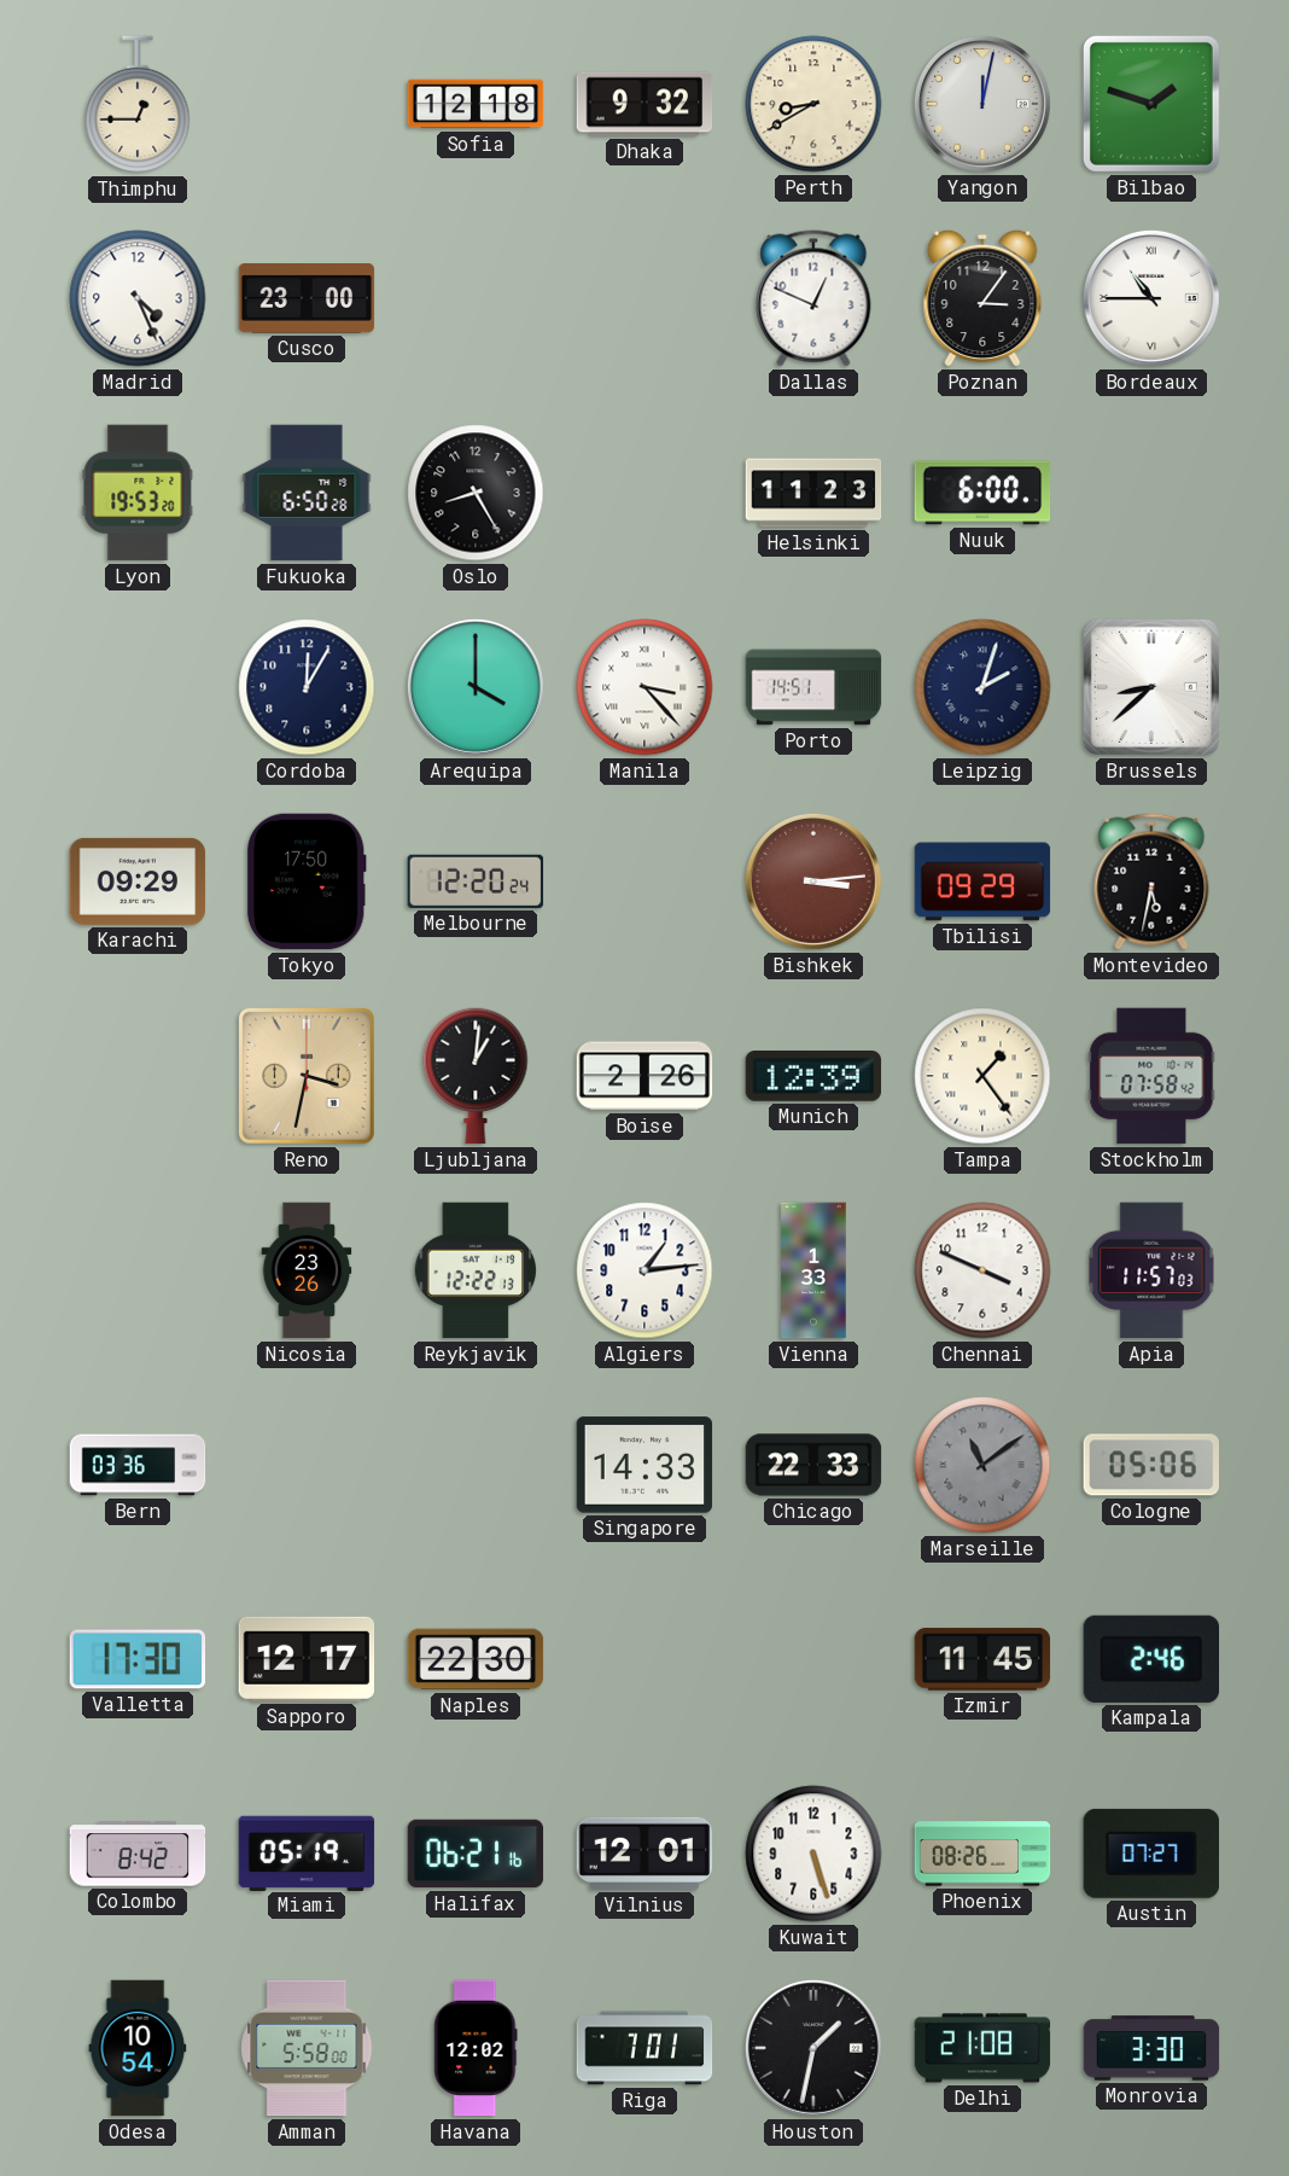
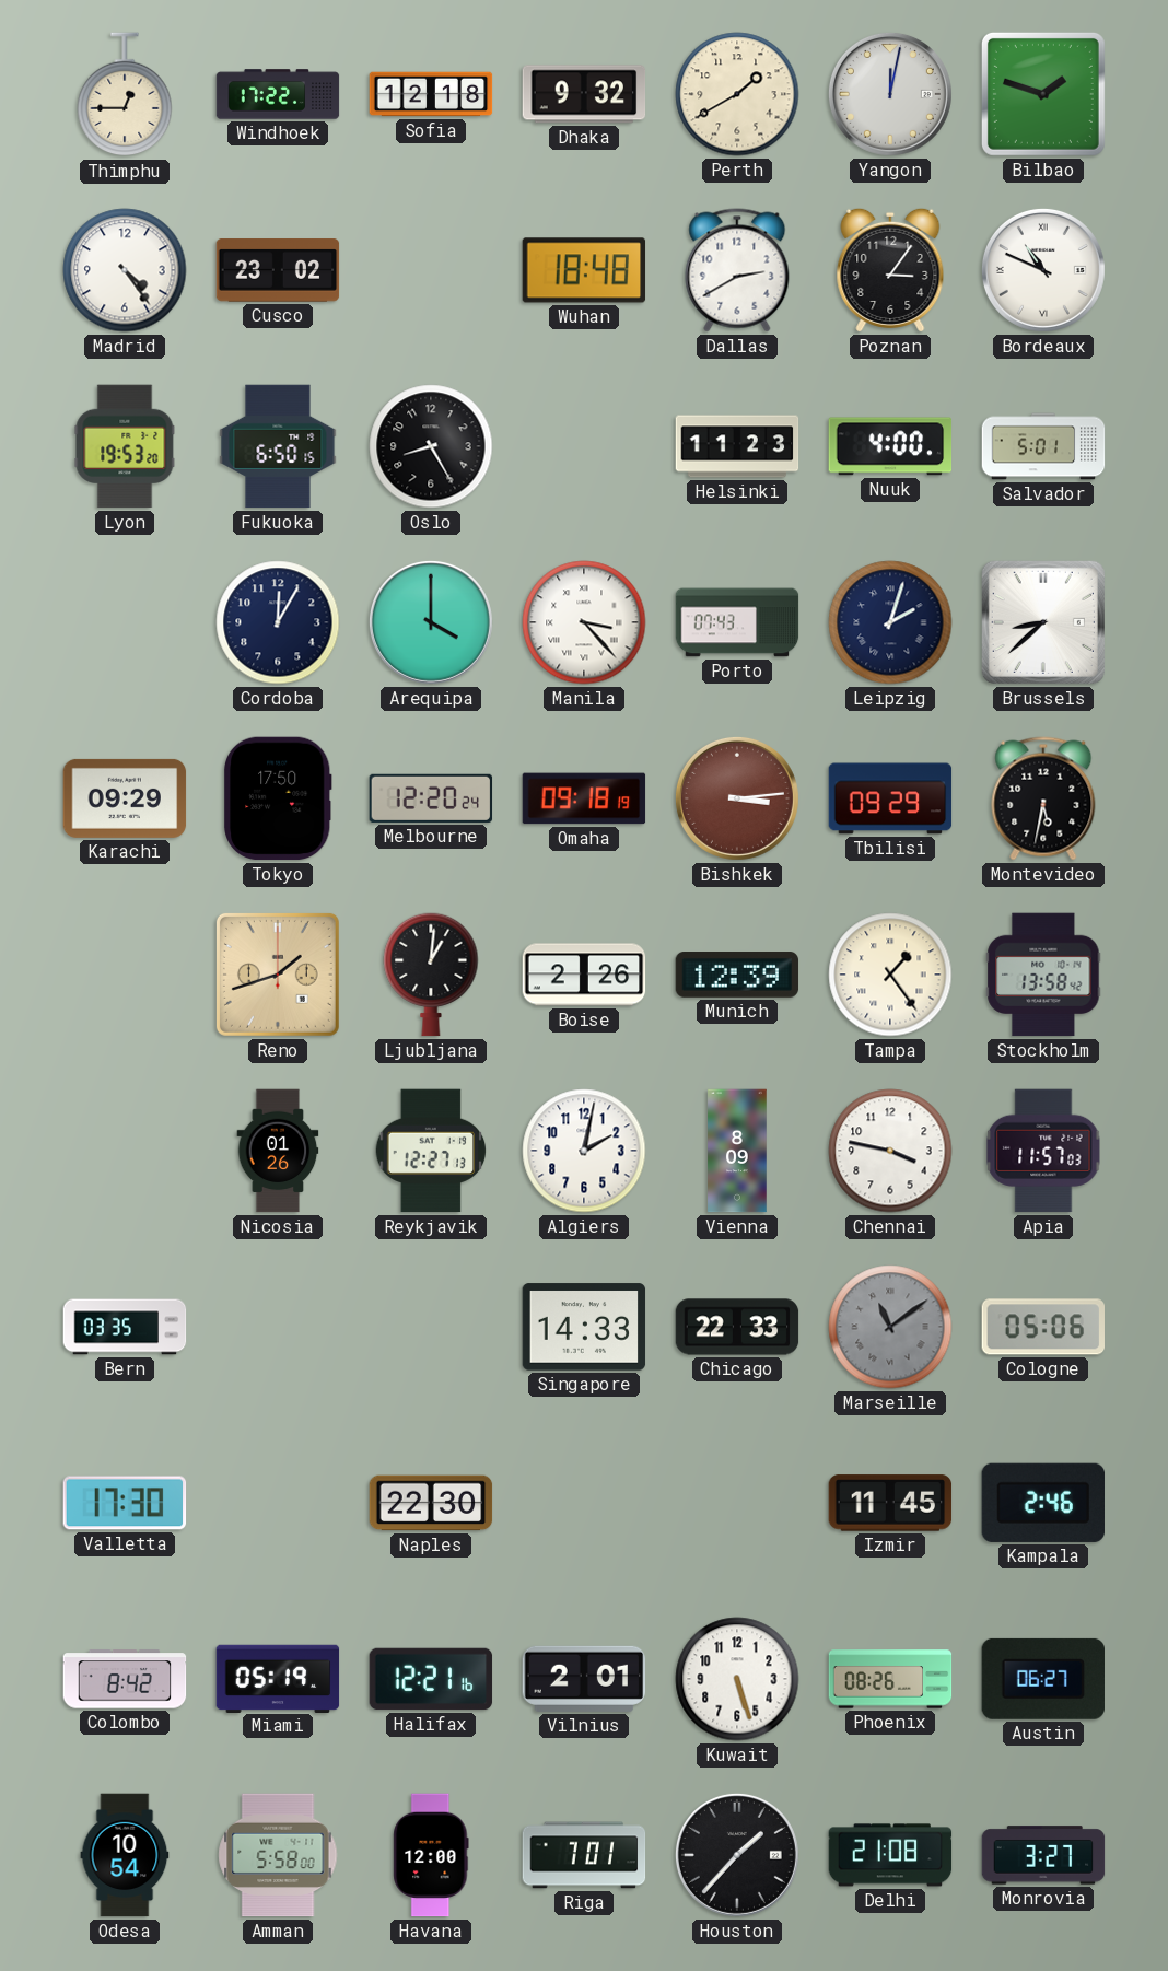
Windhoek: none -> 17:22
Perth: 8:40 -> 1:40
Madrid: 4:26 -> 4:24
Cusco: 23:00 -> 23:02
Wuhan: none -> 18:48
Dallas: 12:49 -> 2:40
Bordeaux: 10:45 -> 10:49
Fukuoka: 6:50:28 -> 6:50:15
Nuuk: 6:00 -> 4:00
Salvador: none -> 5:01
Porto: 14:51 -> 07:43
Omaha: none -> 09:18
Reno: 3:32 -> 1:42
Stockholm: 07:58 -> 13:58
Nicosia: 23:26 -> 01:26
Reykjavik: 12:22 -> 12:27
Algiers: 1:14 -> 2:02
Vienna: 1:33 -> 8:09
Chennai: 3:49 -> 3:47
Bern: 03:36 -> 03:35
Sapporo: 12:17 -> none
Halifax: 06:21 -> 12:21
Vilnius: 12:01 -> 2:01
Austin: 07:27 -> 06:27
Havana: 12:02 -> 12:00
Houston: 1:32 -> 1:37
Monrovia: 3:30 -> 3:27
